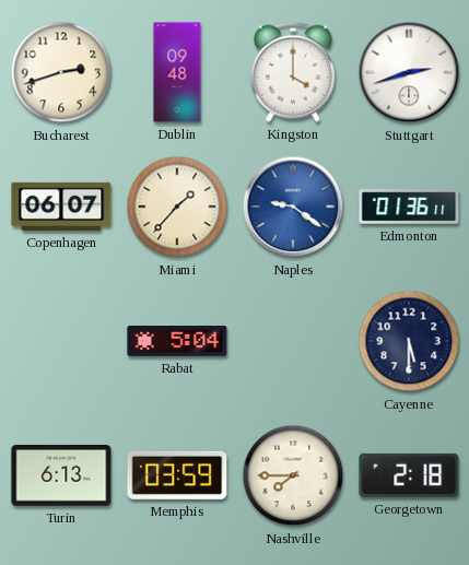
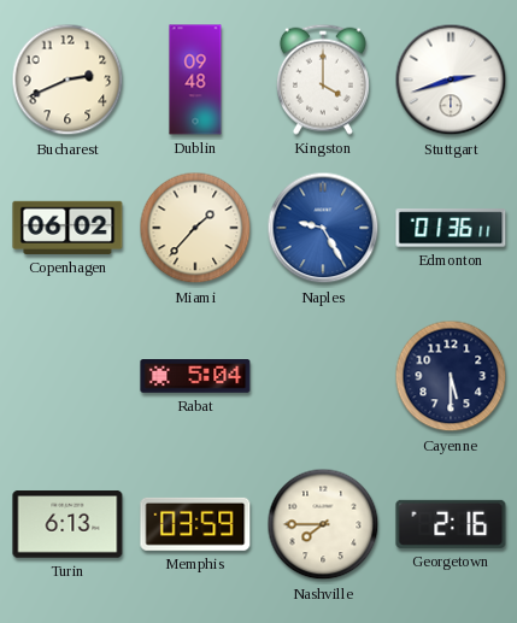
Bucharest: 2:42 -> 2:41
Copenhagen: 06:07 -> 06:02
Naples: 9:21 -> 9:25
Georgetown: 2:18 -> 2:16
